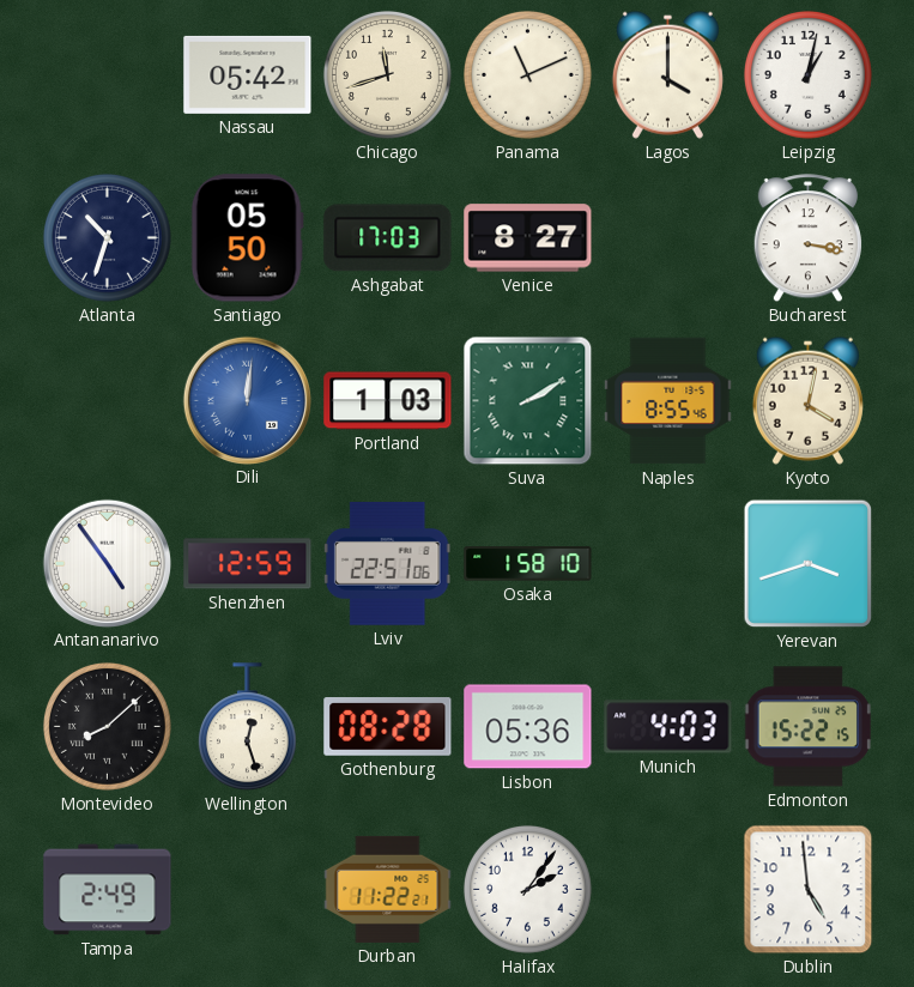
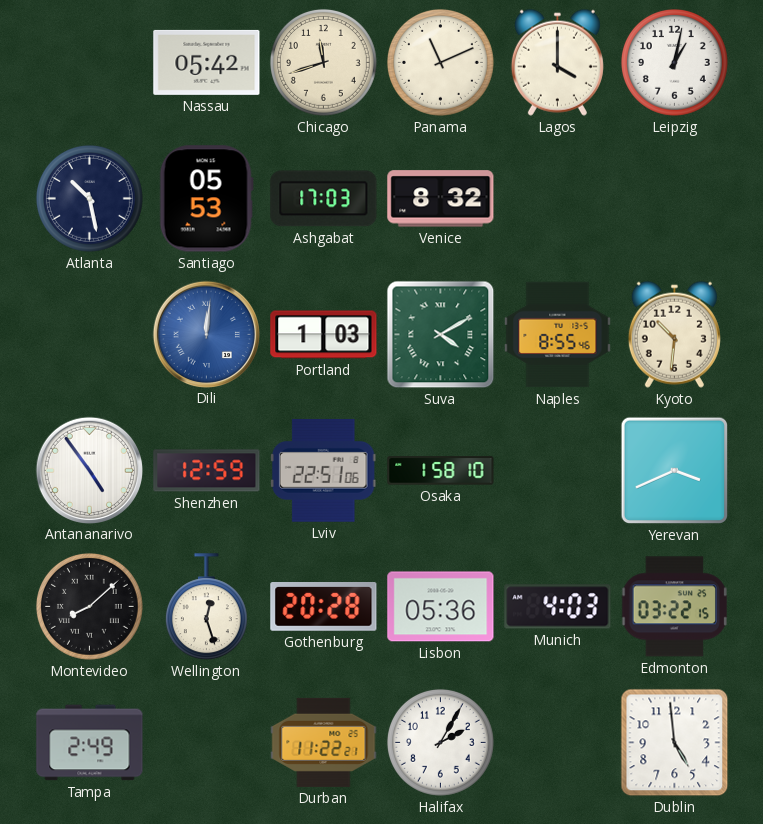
Atlanta: 10:33 -> 10:28
Santiago: 05:50 -> 05:53
Venice: 8:27 -> 8:32
Bucharest: 3:17 -> none
Suva: 2:10 -> 4:10
Kyoto: 4:02 -> 10:31
Yerevan: 3:42 -> 3:41
Gothenburg: 08:28 -> 20:28
Edmonton: 15:22 -> 03:22
Halifax: 2:06 -> 2:05
